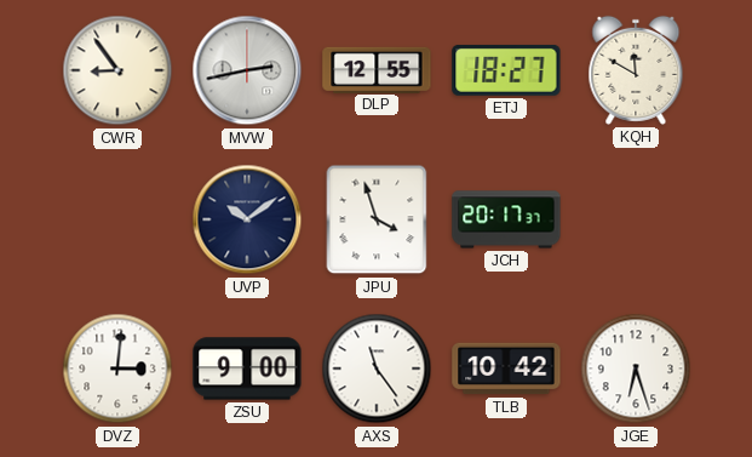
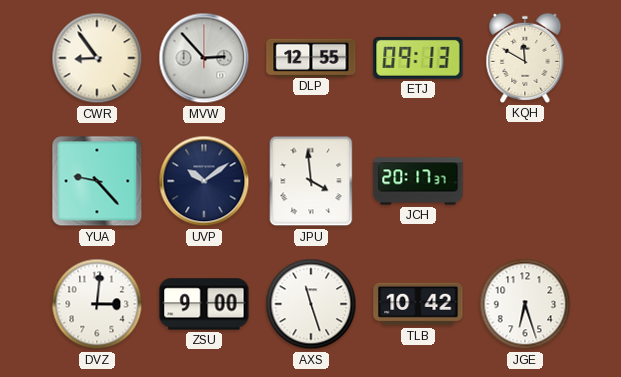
MVW: 2:43 -> 2:53
ETJ: 18:27 -> 09:13
YUA: none -> 9:23
JPU: 3:57 -> 3:59
AXS: 11:24 -> 11:27
